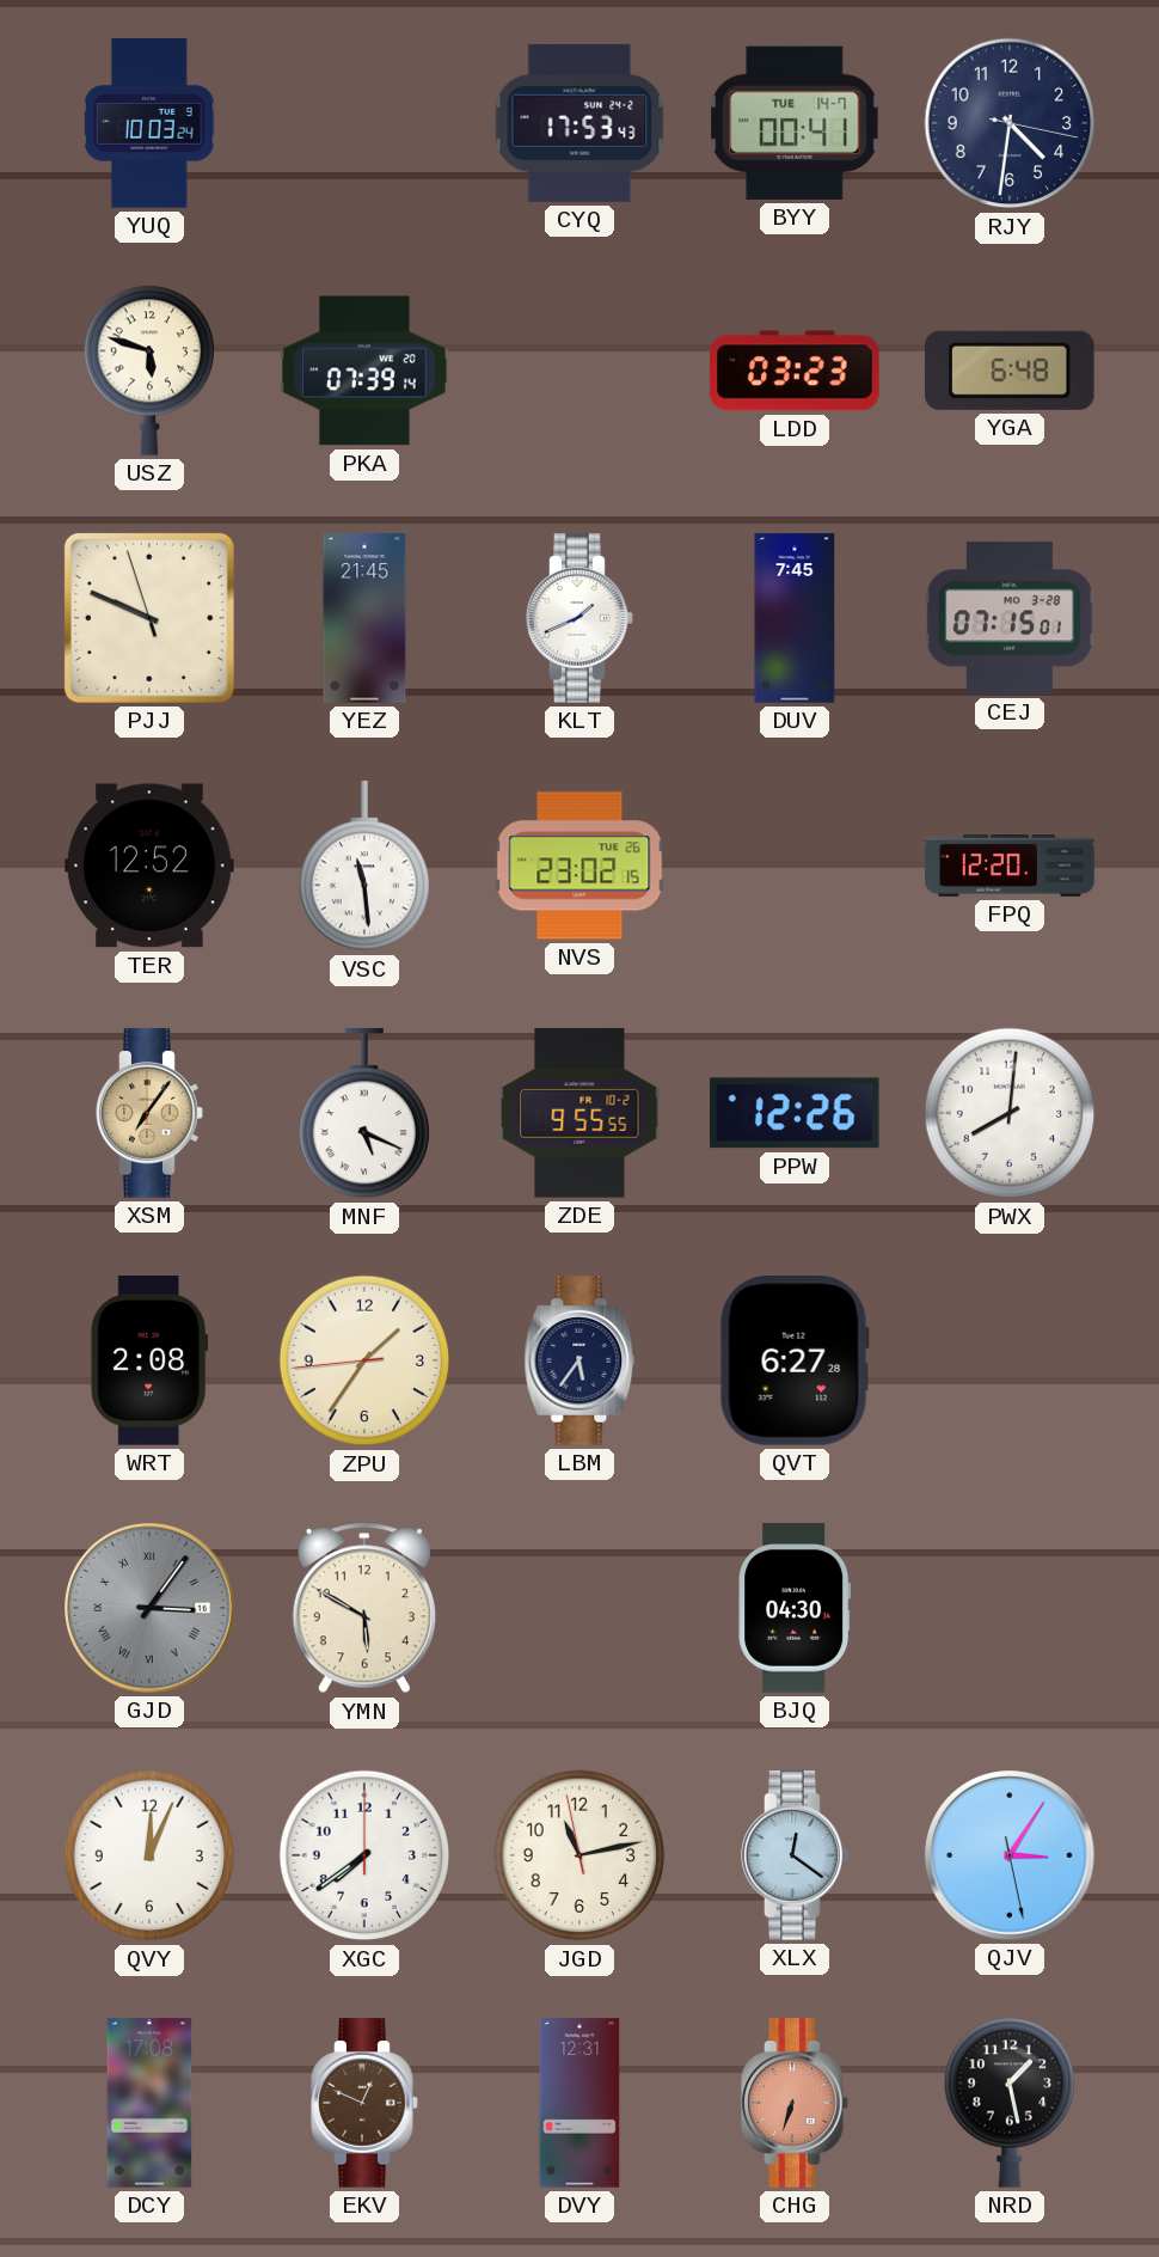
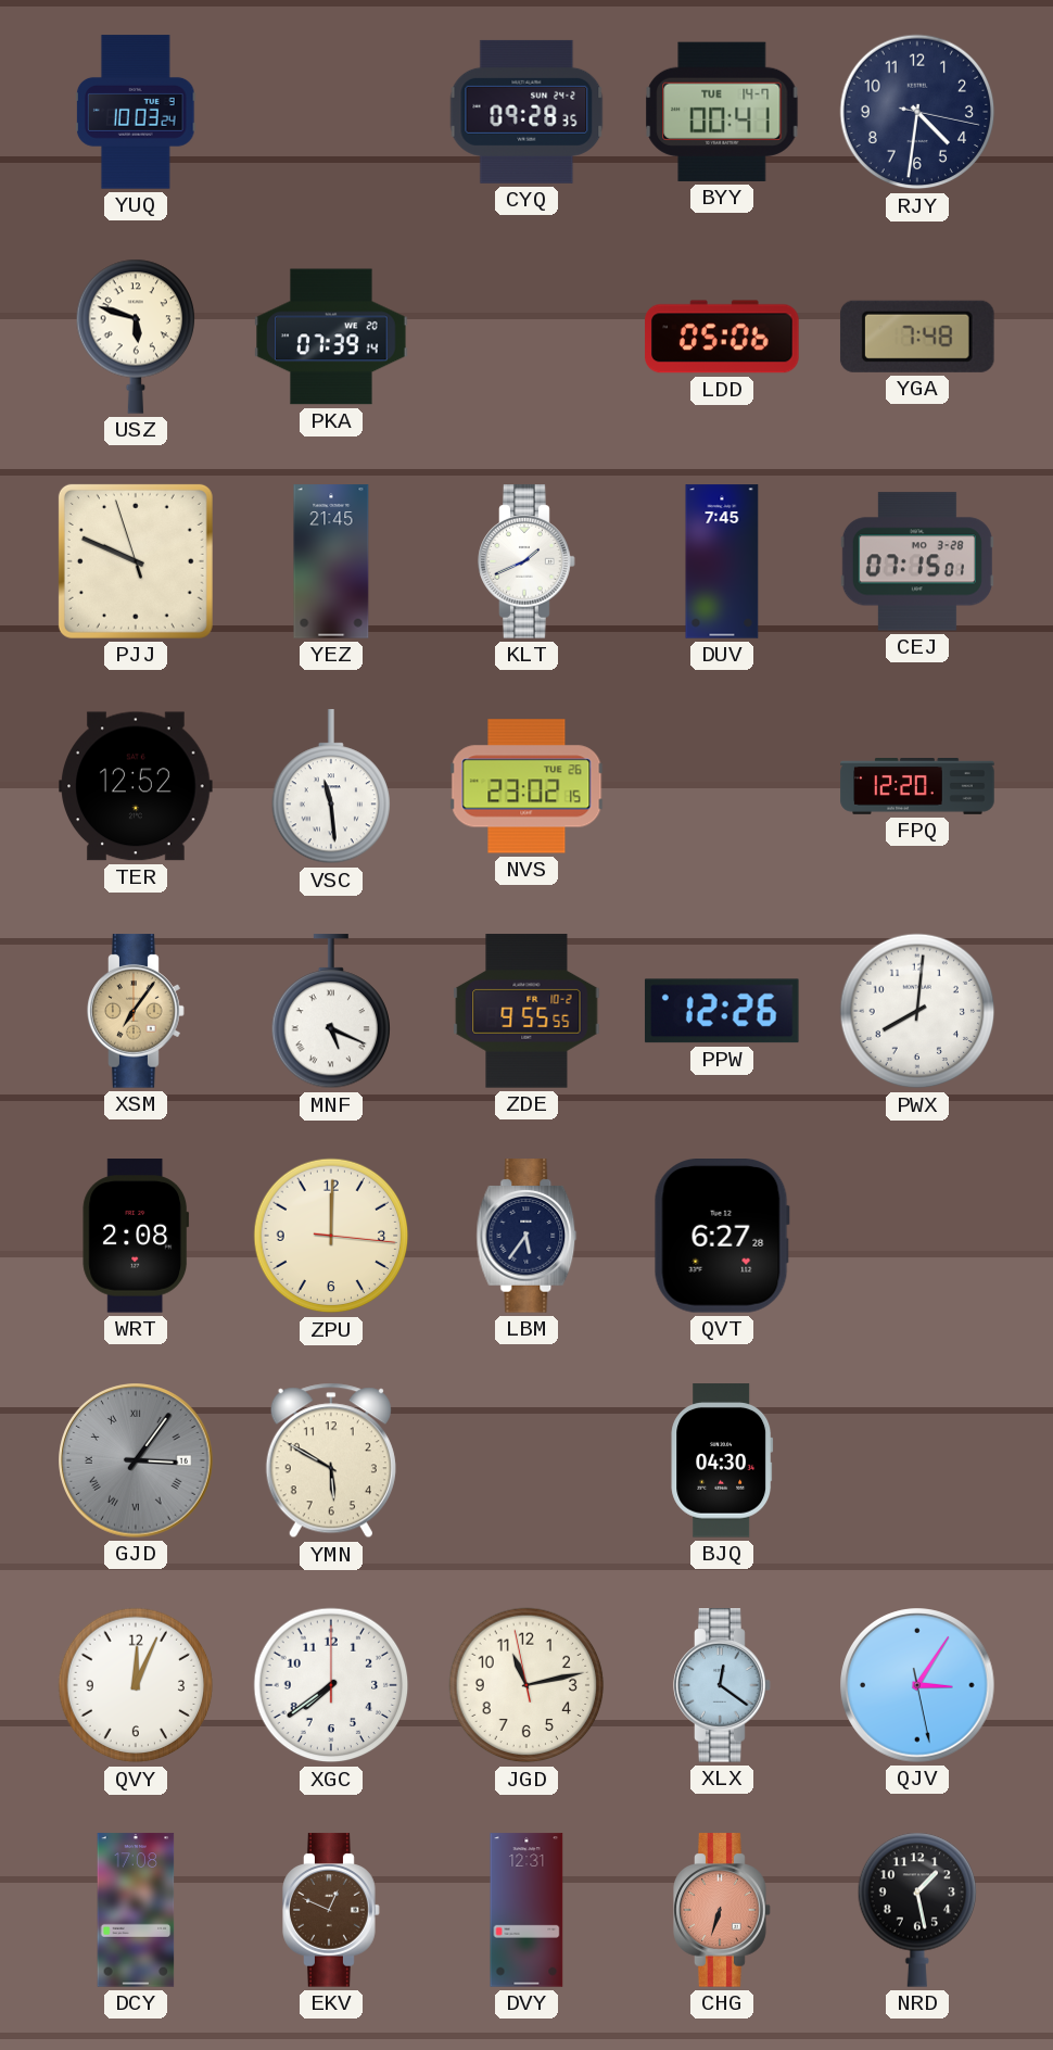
CYQ: 17:53 -> 09:28
LDD: 03:23 -> 05:06
YGA: 6:48 -> 7:48
ZPU: 1:35 -> 12:00
